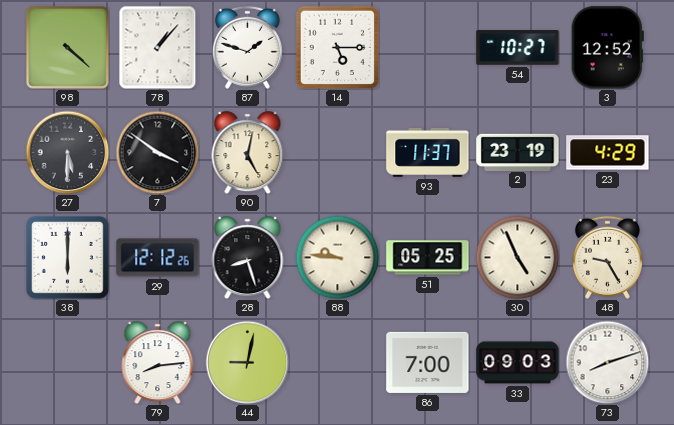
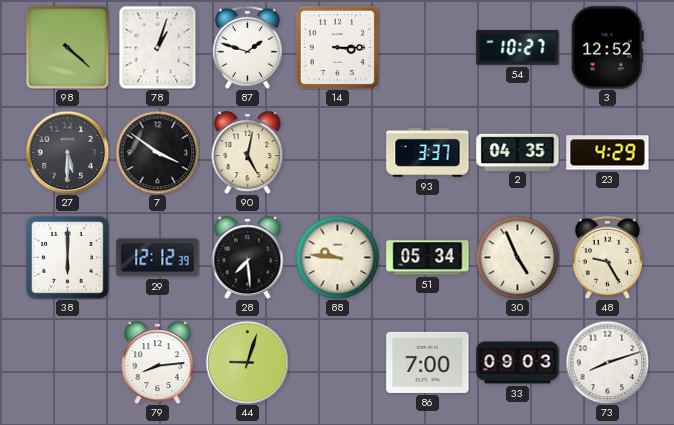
78: 1:07 -> 1:03
14: 5:15 -> 3:15
93: 11:37 -> 3:37
2: 23:19 -> 04:35
29: 12:12:26 -> 12:12:39
28: 8:27 -> 7:29
51: 05:25 -> 05:34
44: 9:02 -> 9:03
